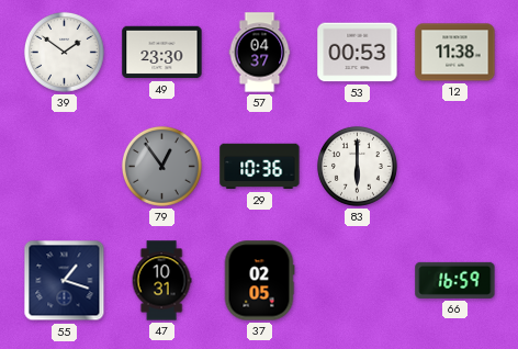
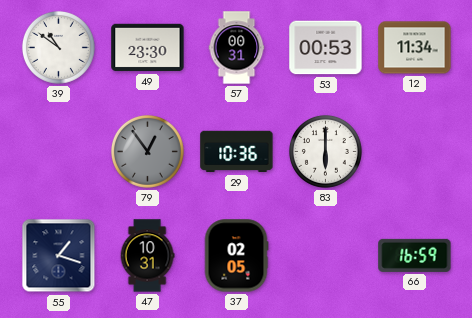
39: 1:51 -> 10:51
57: 04:37 -> 00:31
12: 11:38 -> 11:34
